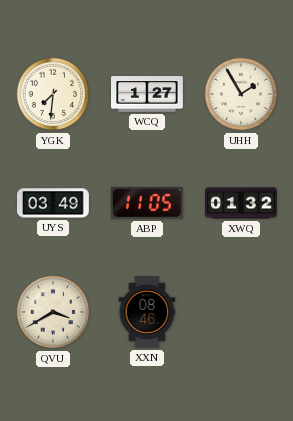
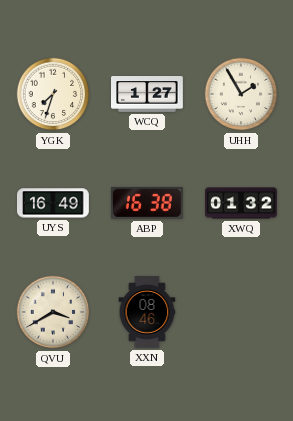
YGK: 7:31 -> 7:33
UYS: 03:49 -> 16:49
ABP: 11:05 -> 16:38
